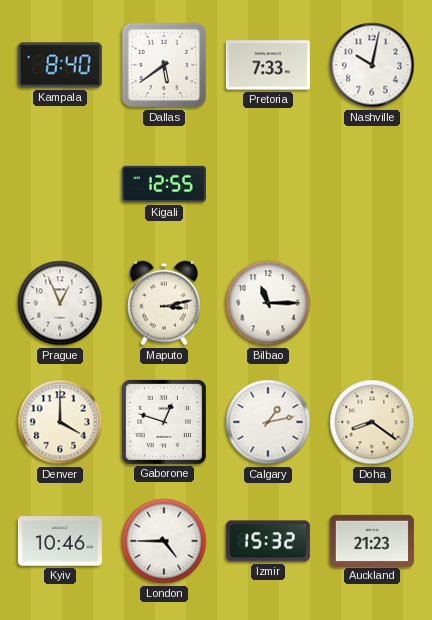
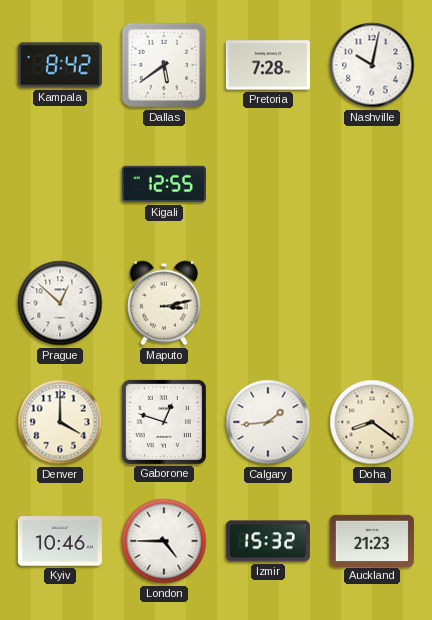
Kampala: 8:40 -> 8:42
Pretoria: 7:33 -> 7:28
Prague: 12:56 -> 12:52
Bilbao: 11:15 -> none
Calgary: 1:13 -> 1:44
